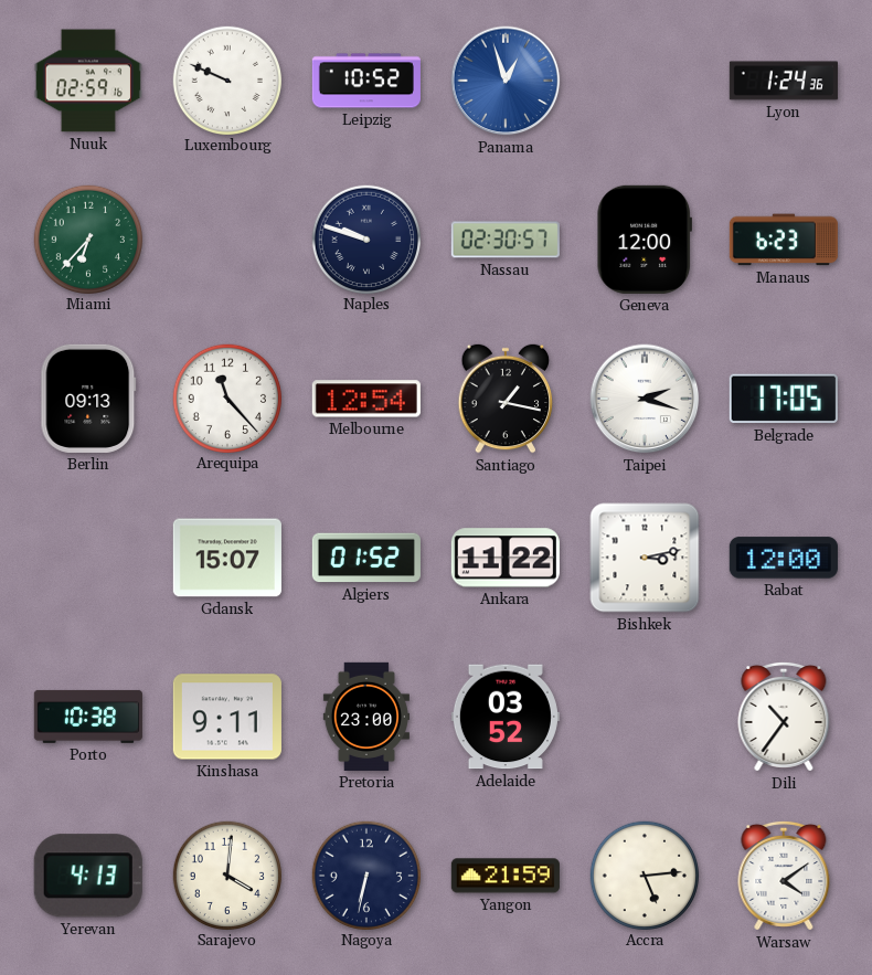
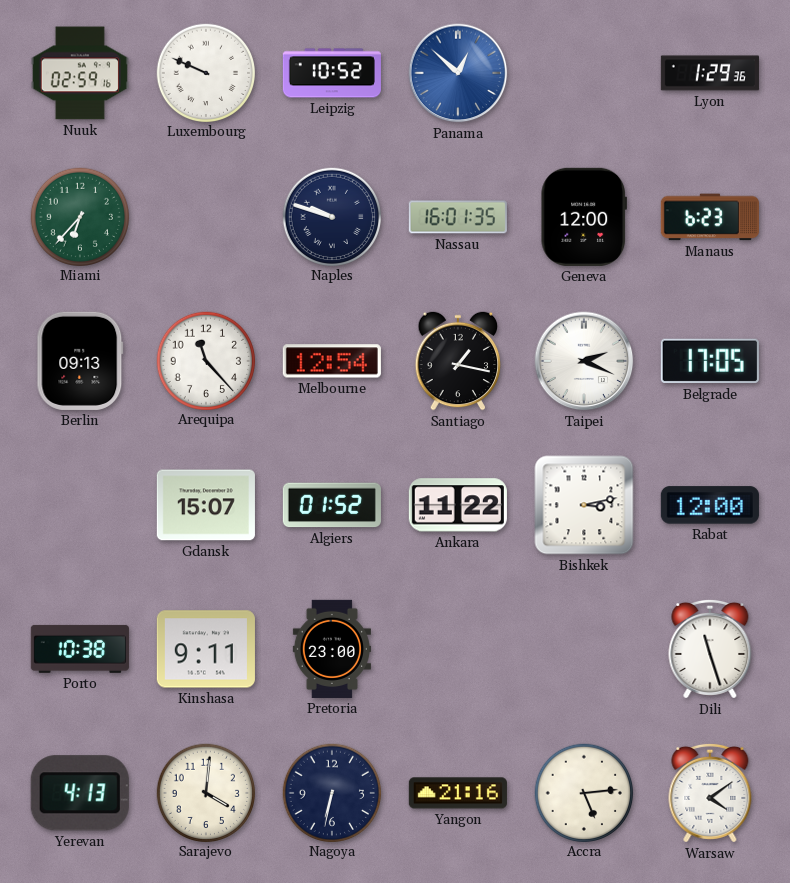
Panama: 12:57 -> 12:52
Lyon: 1:24 -> 1:29
Nassau: 02:30 -> 16:01
Taipei: 2:18 -> 2:19
Adelaide: 03:52 -> none
Dili: 10:36 -> 11:27
Yangon: 21:59 -> 21:16
